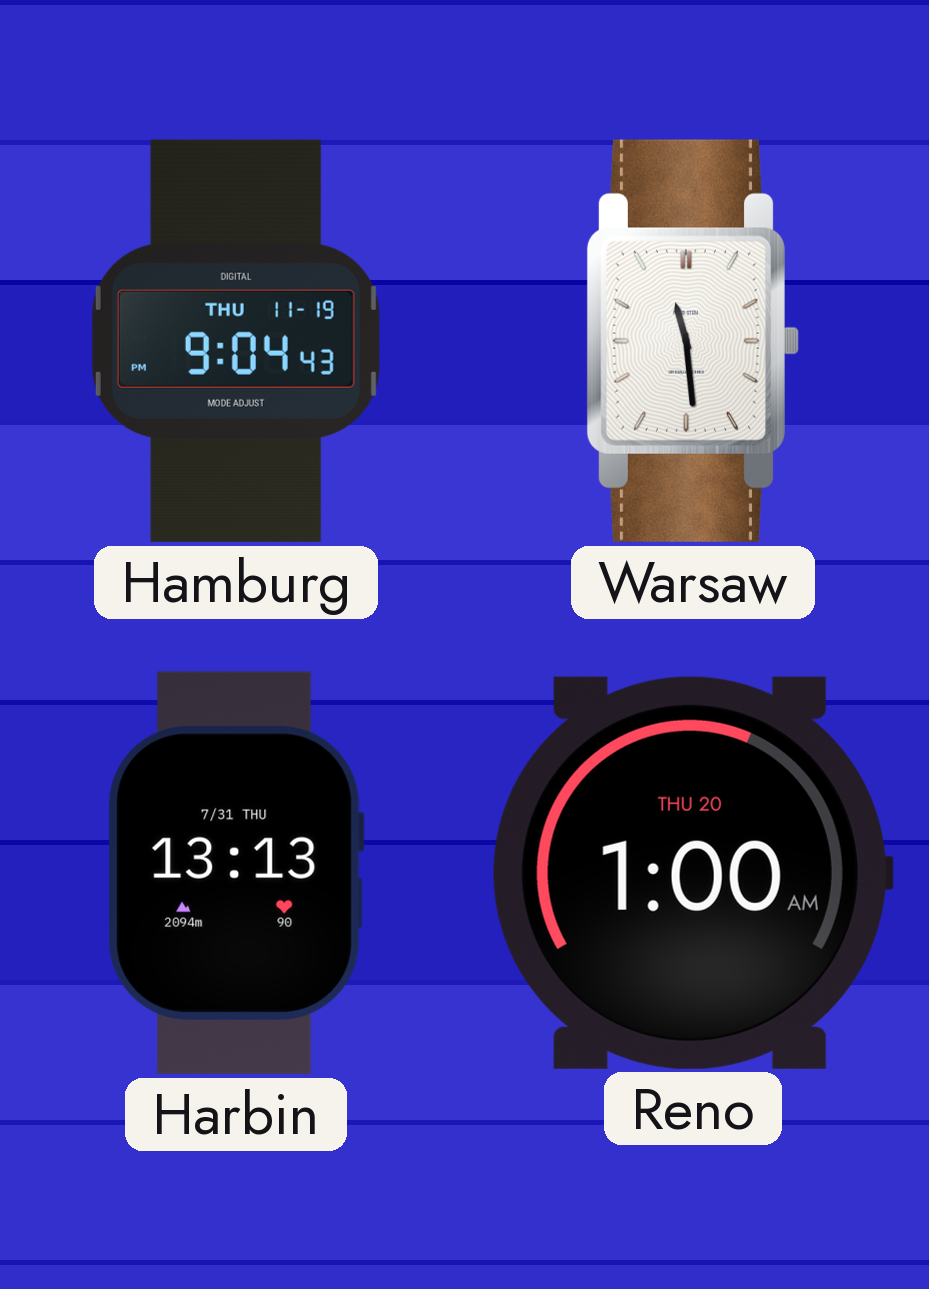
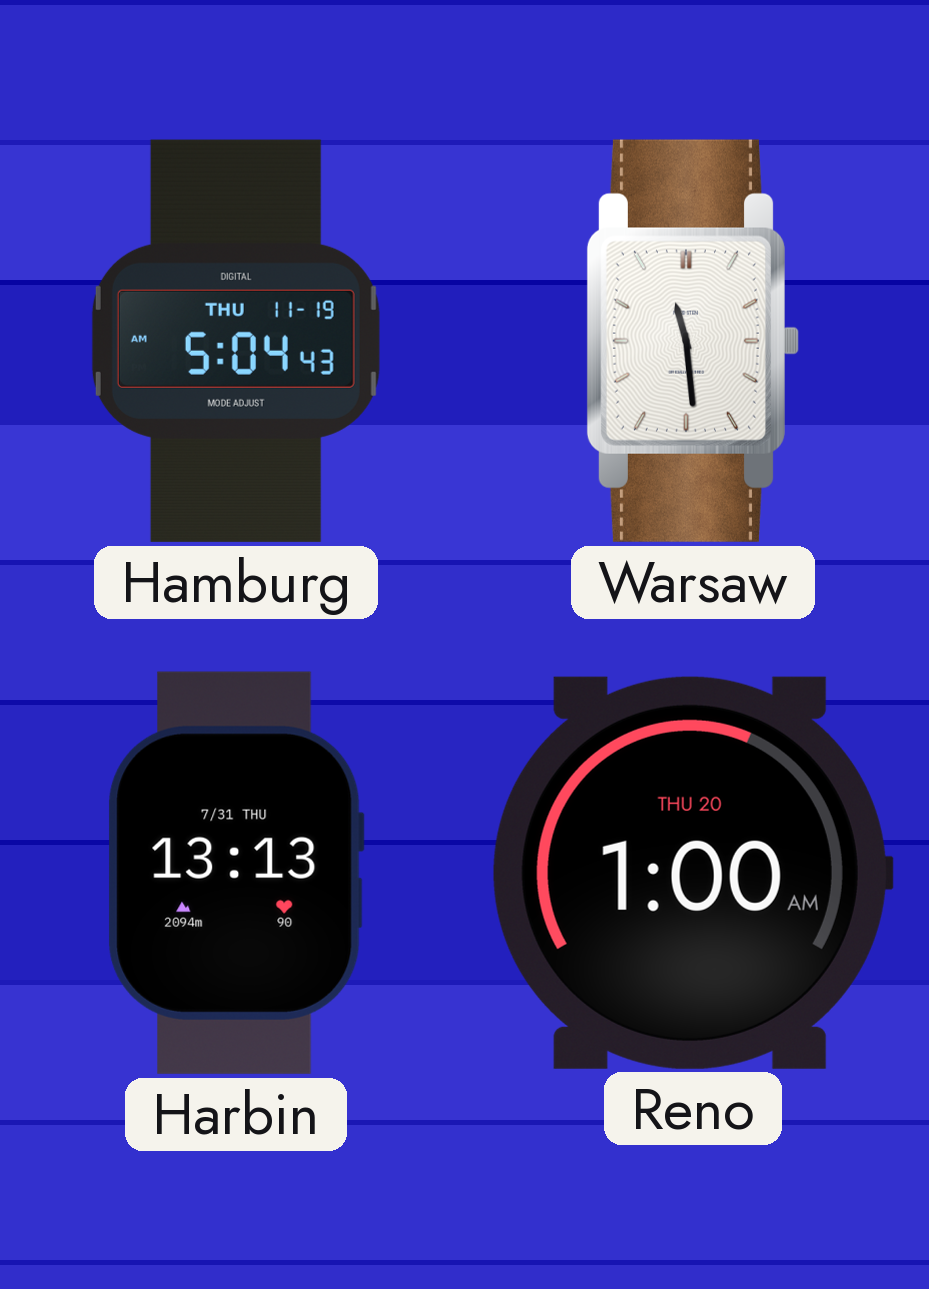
Hamburg: 9:04 -> 5:04
